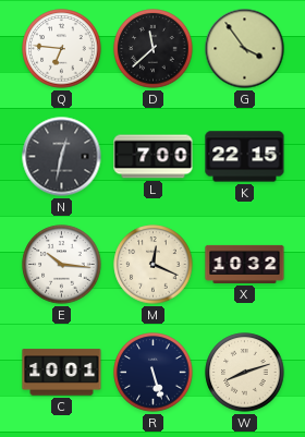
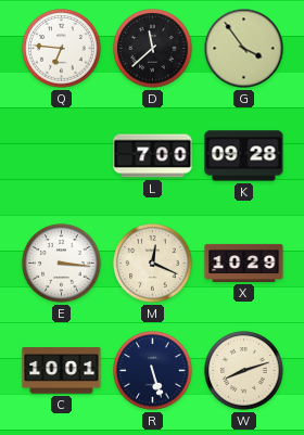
N: 12:32 -> none
K: 22:15 -> 09:28
E: 10:16 -> 3:16
X: 10:32 -> 10:29
